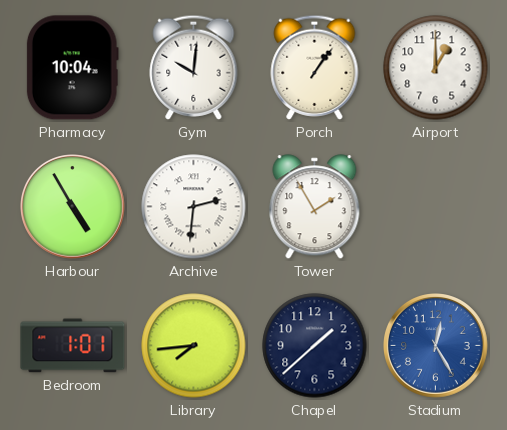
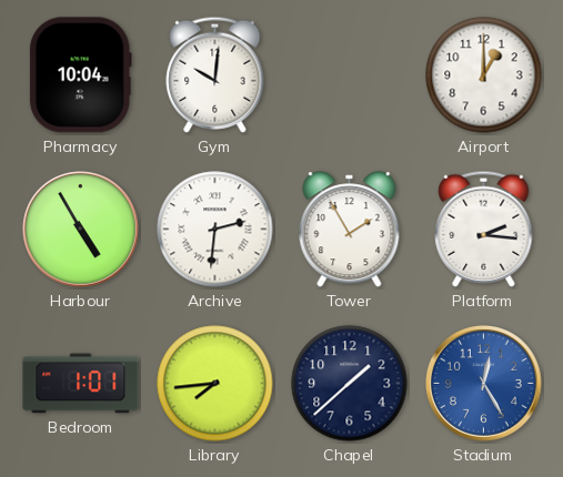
Porch: 1:06 -> none
Platform: none -> 2:16
